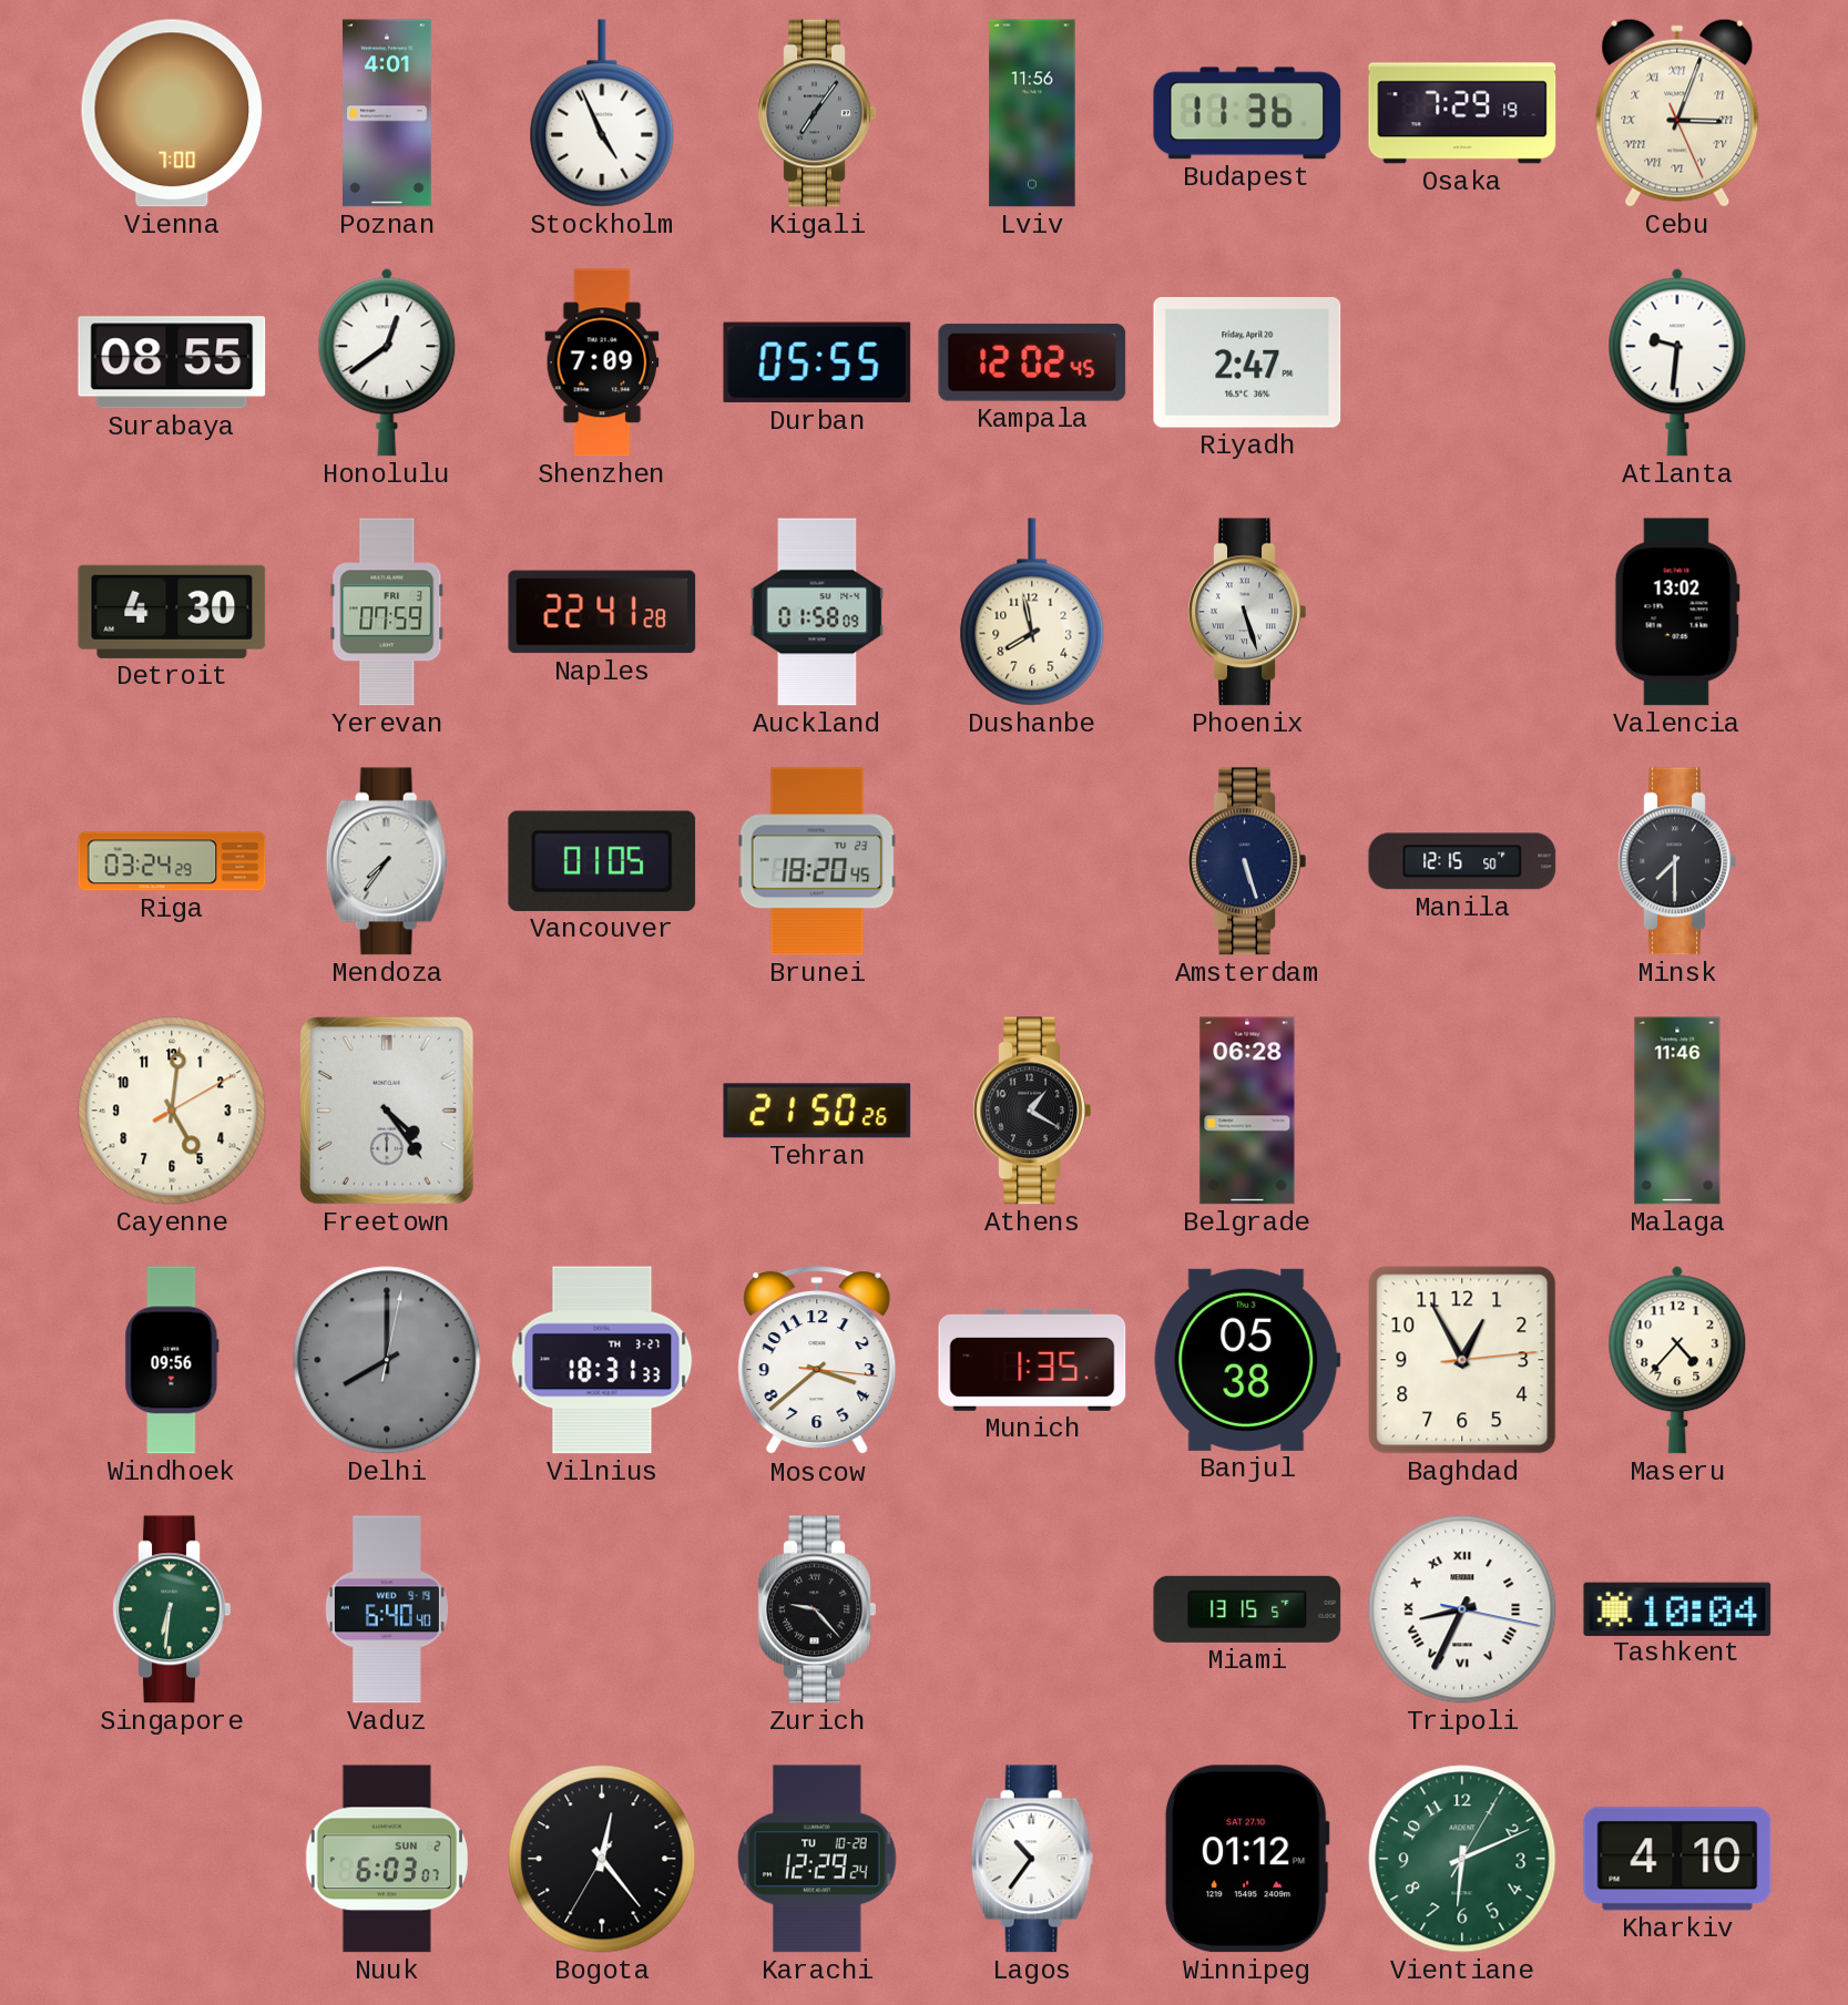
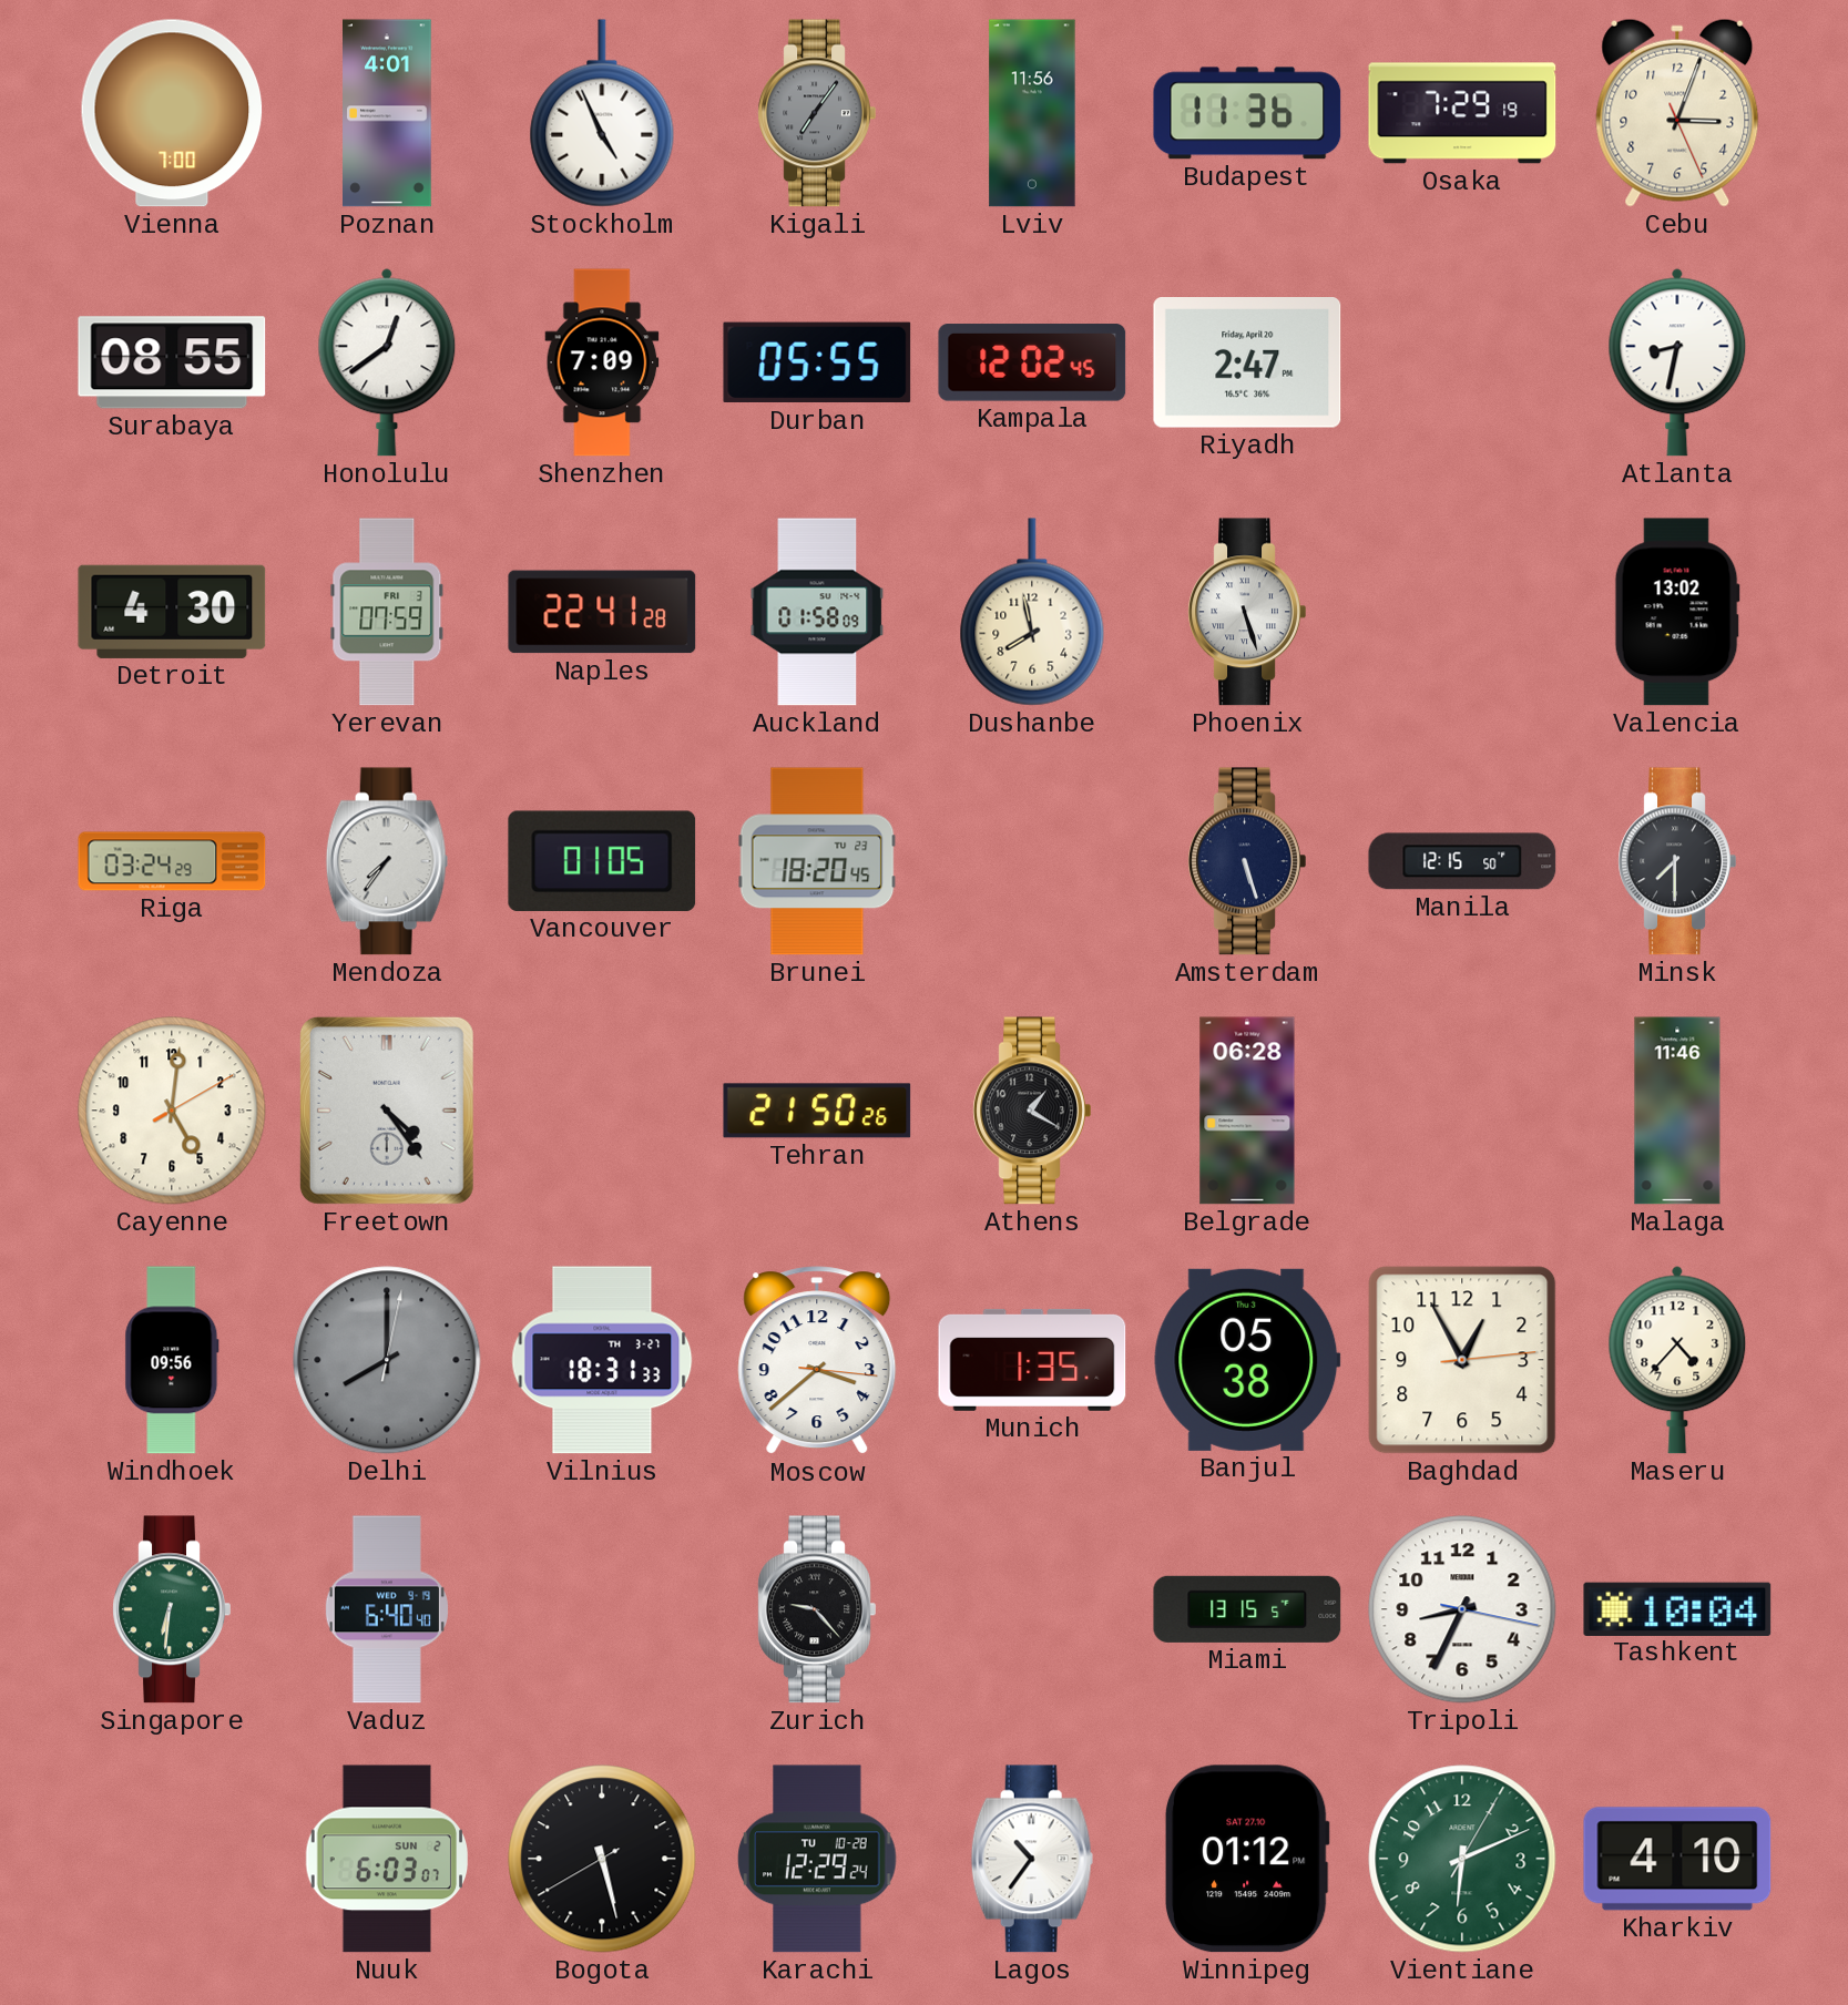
Cebu numerals: Roman -> Arabic
Atlanta: 9:31 -> 8:32
Tripoli numerals: Roman -> Arabic
Bogota: 12:23 -> 5:27
